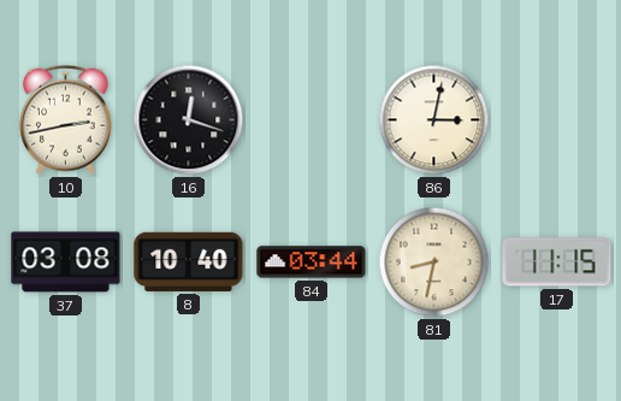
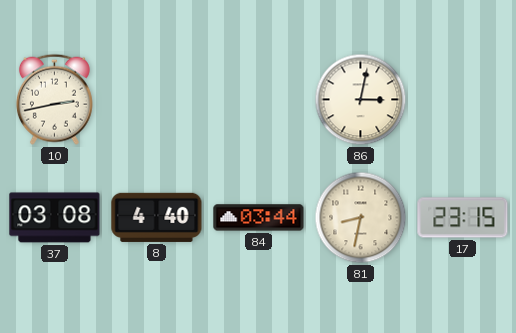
16: 12:18 -> none
8: 10:40 -> 4:40
17: 11:15 -> 23:15
